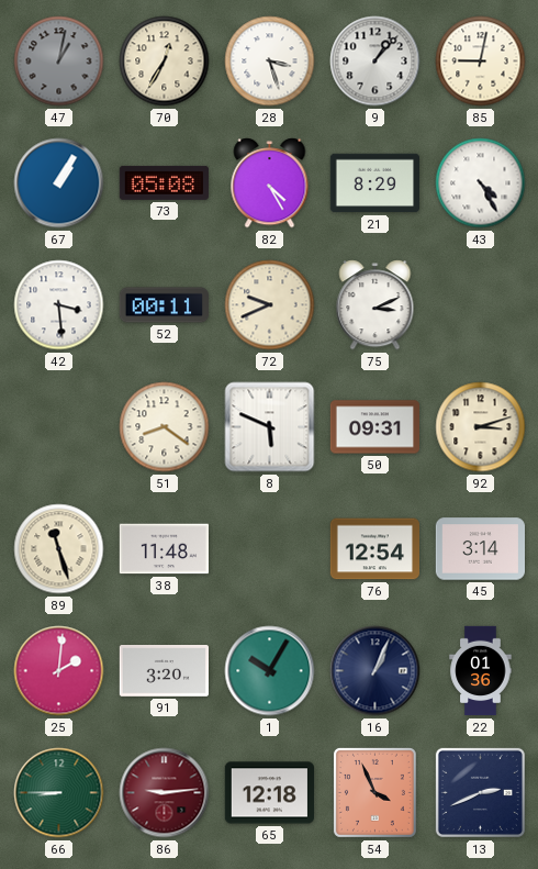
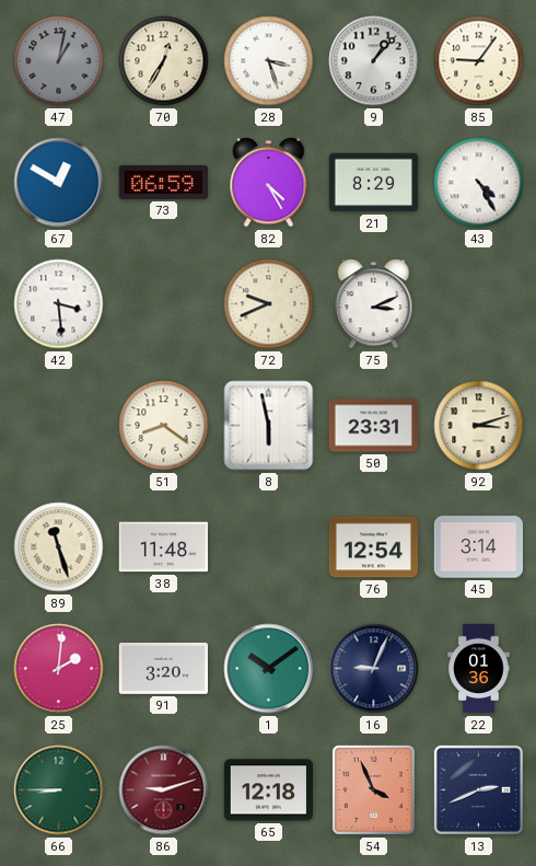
85: 9:02 -> 9:06
67: 1:05 -> 12:50
73: 05:08 -> 06:59
52: 00:11 -> none
8: 5:49 -> 5:58
50: 09:31 -> 23:31
1: 10:05 -> 10:09
16: 1:04 -> 9:04
86: 9:14 -> 9:12
